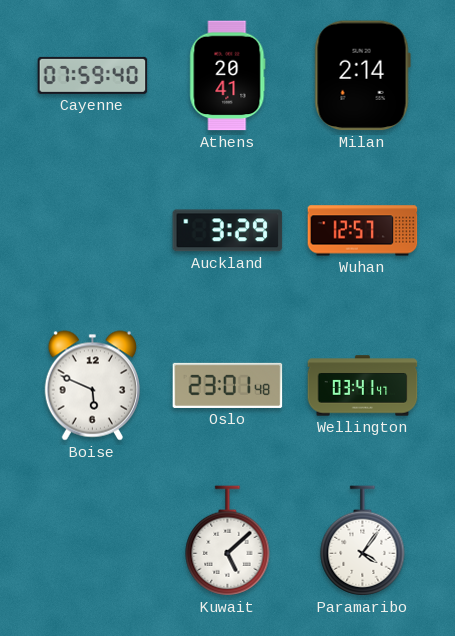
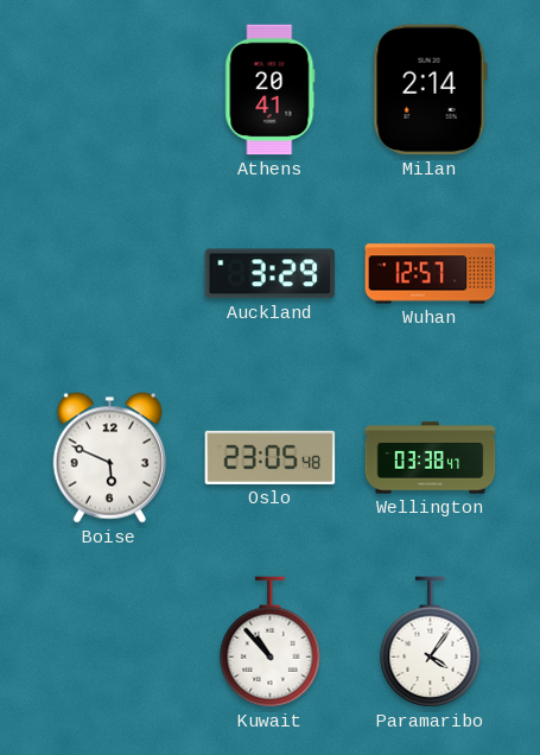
Cayenne: 07:59 -> none
Oslo: 23:01 -> 23:05
Wellington: 03:41 -> 03:38
Kuwait: 5:08 -> 10:53
